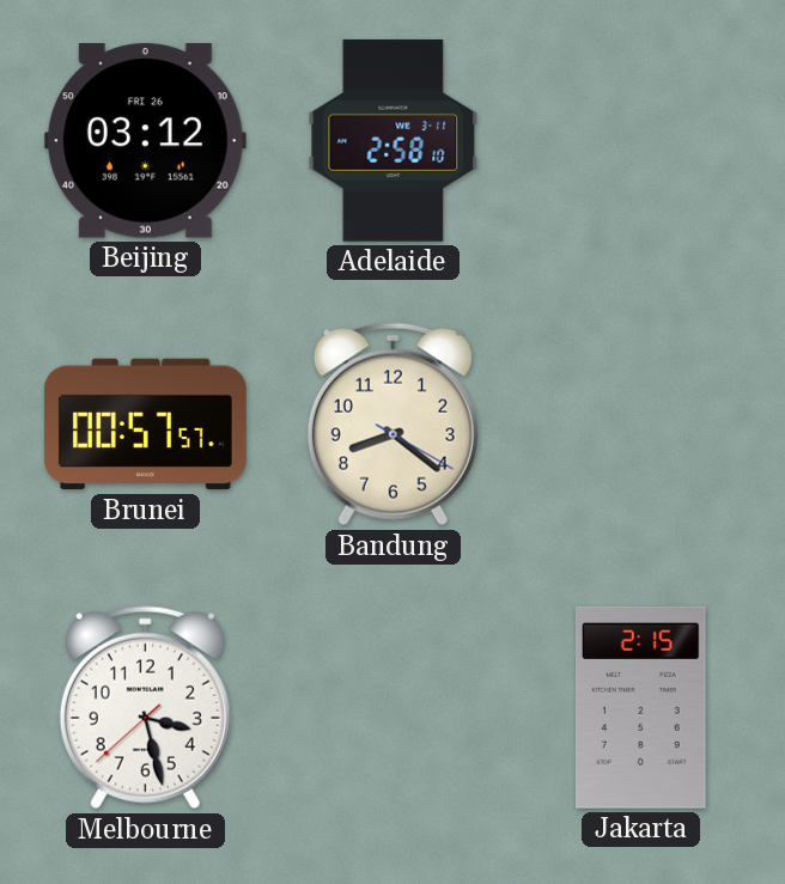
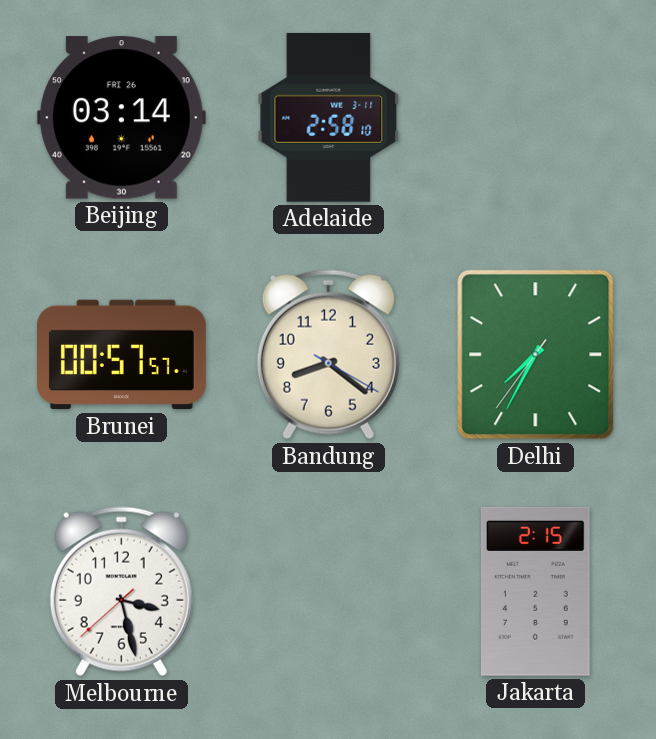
Beijing: 03:12 -> 03:14
Delhi: none -> 7:34
